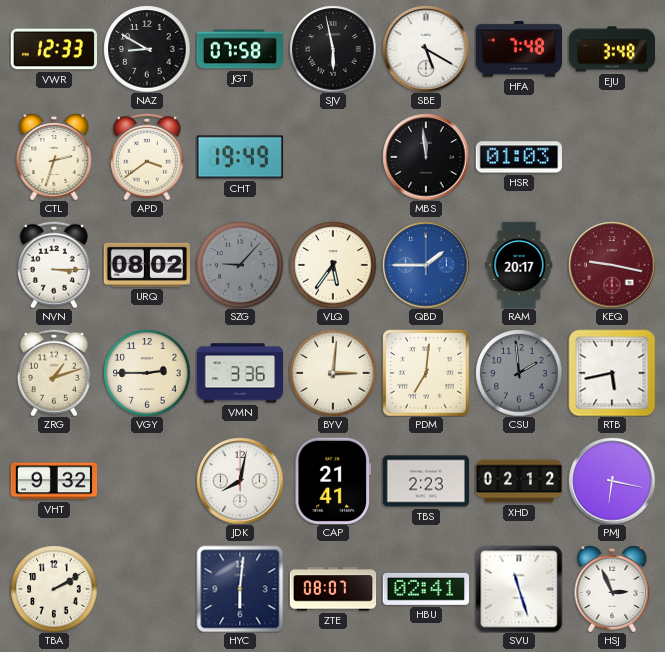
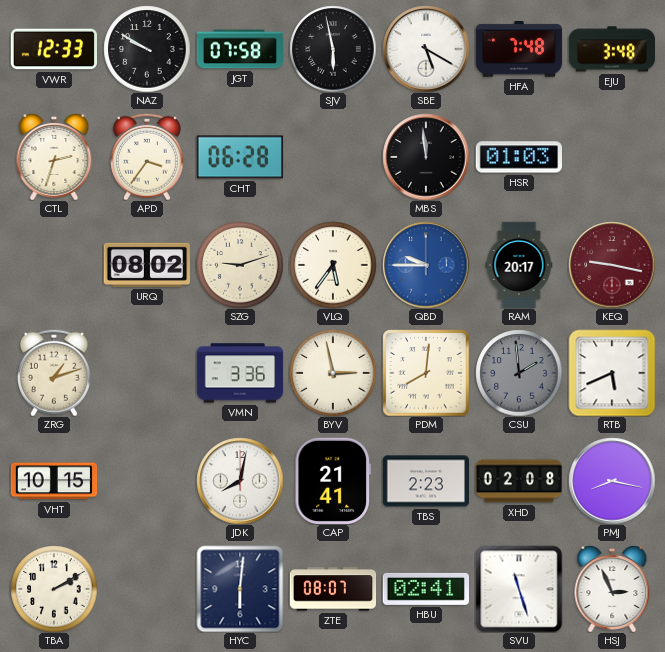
NAZ: 8:50 -> 9:50
APD: 3:39 -> 3:36
CHT: 19:49 -> 06:28
NVN: 3:15 -> none
SZG: 9:07 -> 9:12
SZG dial: grey -> cream
QBD: 1:45 -> 9:45
VGY: 2:45 -> none
BYV: 3:01 -> 2:58
PDM: 7:01 -> 8:01
RTB: 5:43 -> 5:41
VHT: 9:32 -> 10:15
XHD: 02:12 -> 02:08
PMJ: 6:17 -> 8:17
